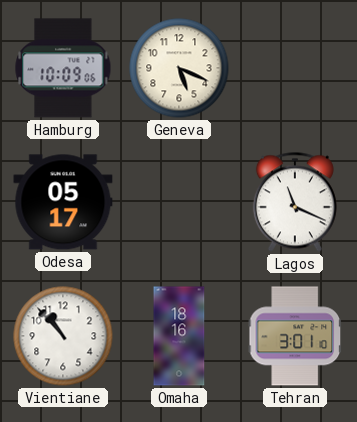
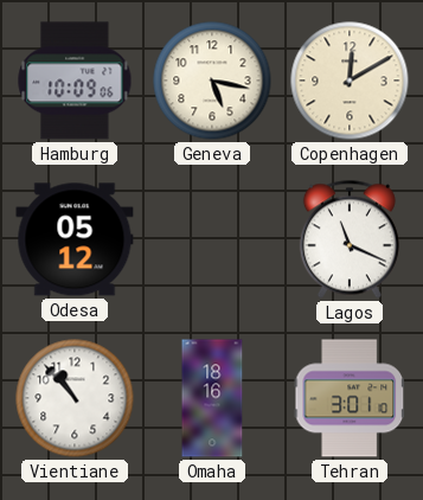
Geneva: 5:19 -> 5:17
Copenhagen: none -> 12:10
Odesa: 05:17 -> 05:12
